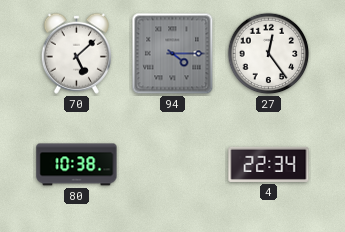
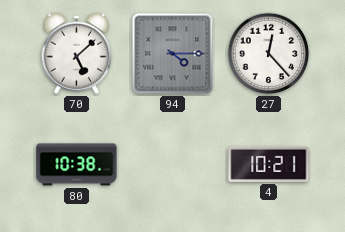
27: 12:24 -> 12:23
4: 22:34 -> 10:21
